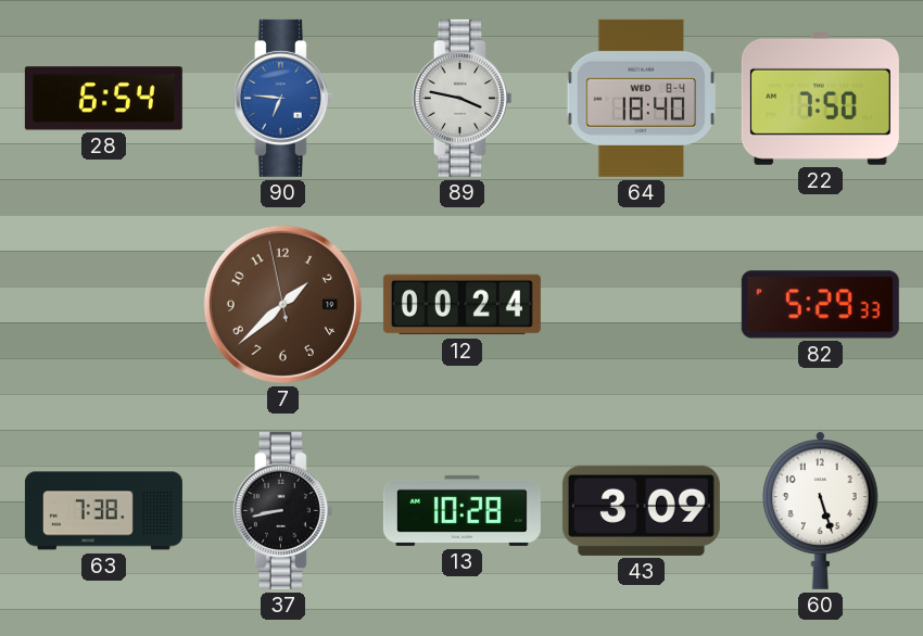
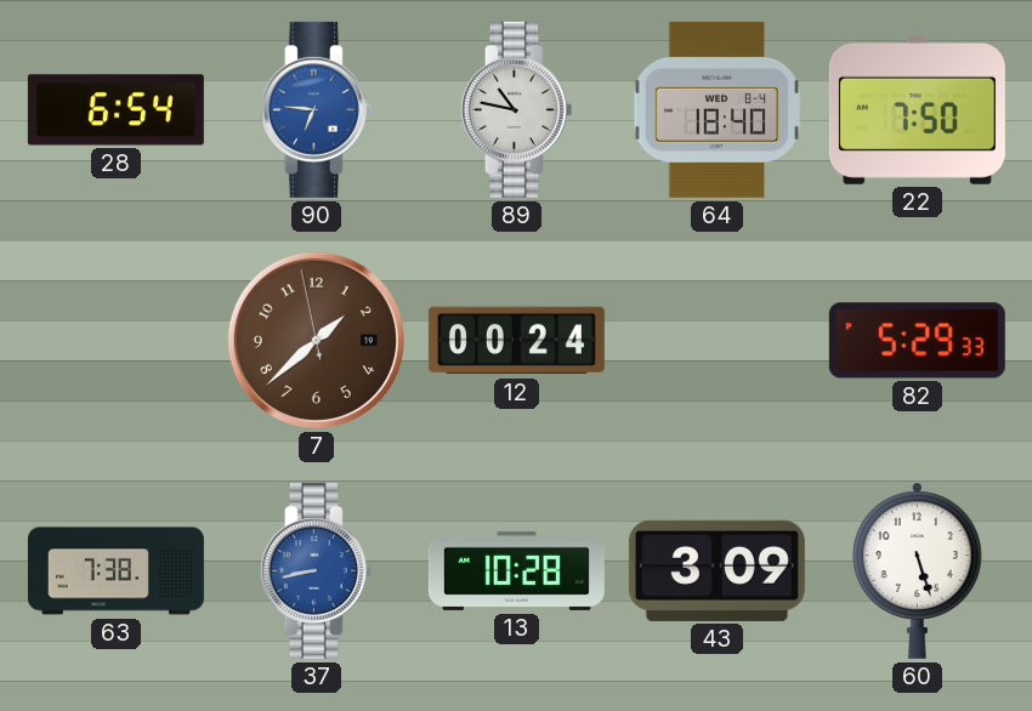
89: 3:47 -> 10:47
37 dial: black -> blue
